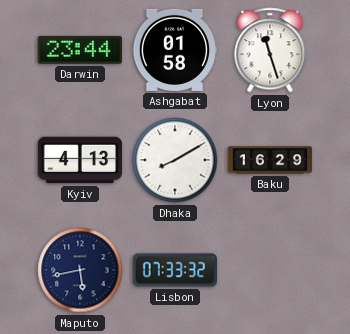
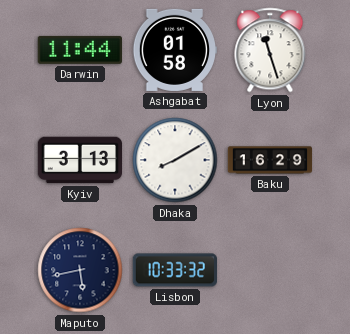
Darwin: 23:44 -> 11:44
Kyiv: 4:13 -> 3:13
Lisbon: 07:33 -> 10:33
